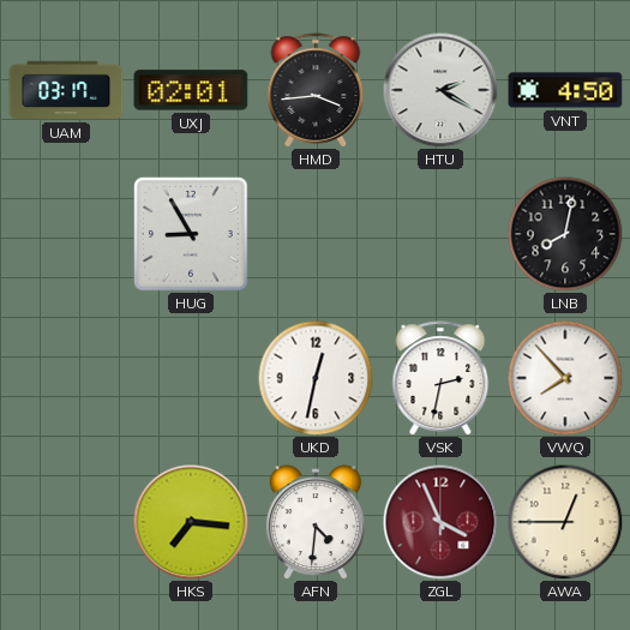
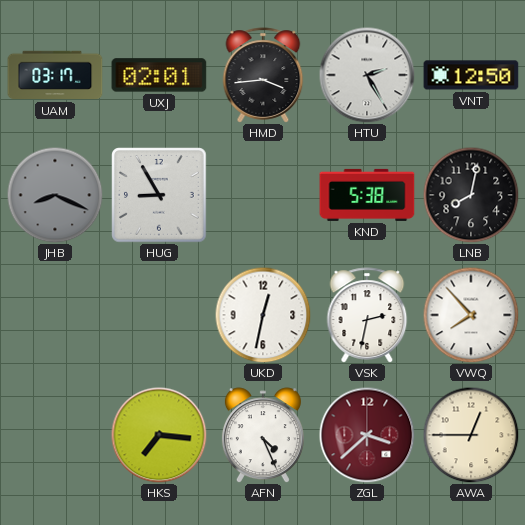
HTU: 2:20 -> 2:25
VNT: 4:50 -> 12:50
JHB: none -> 8:19
KND: none -> 5:38
AFN: 4:31 -> 4:26
ZGL: 3:56 -> 3:38
